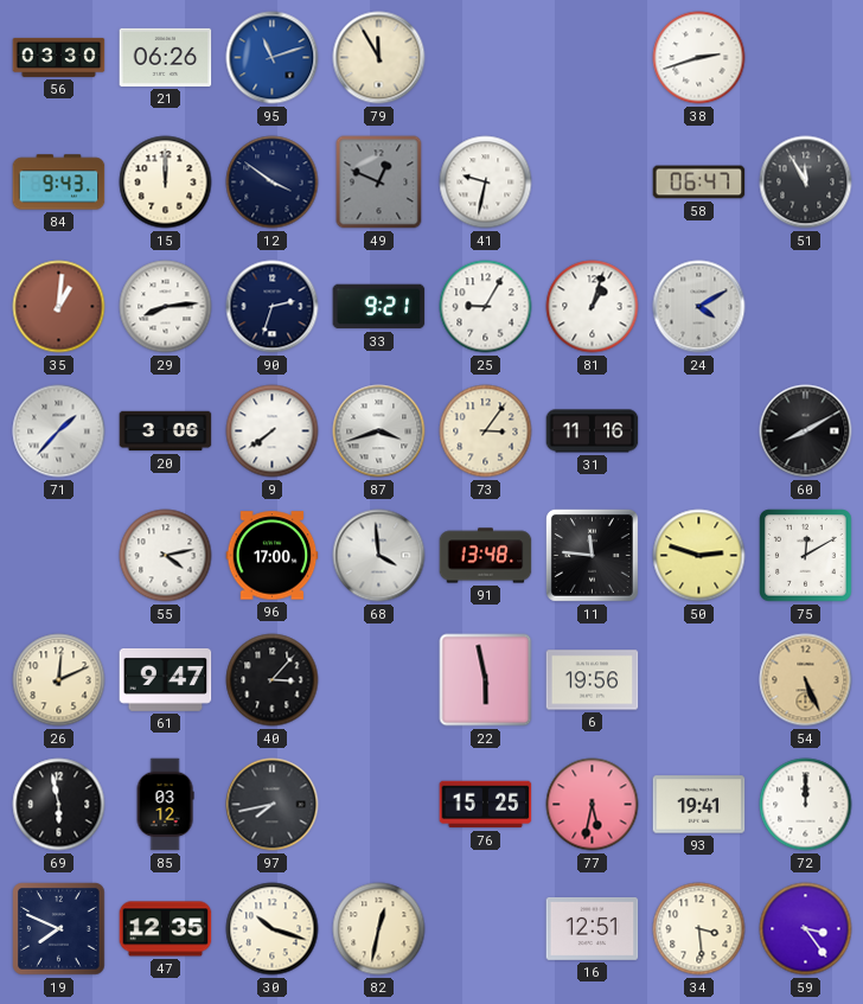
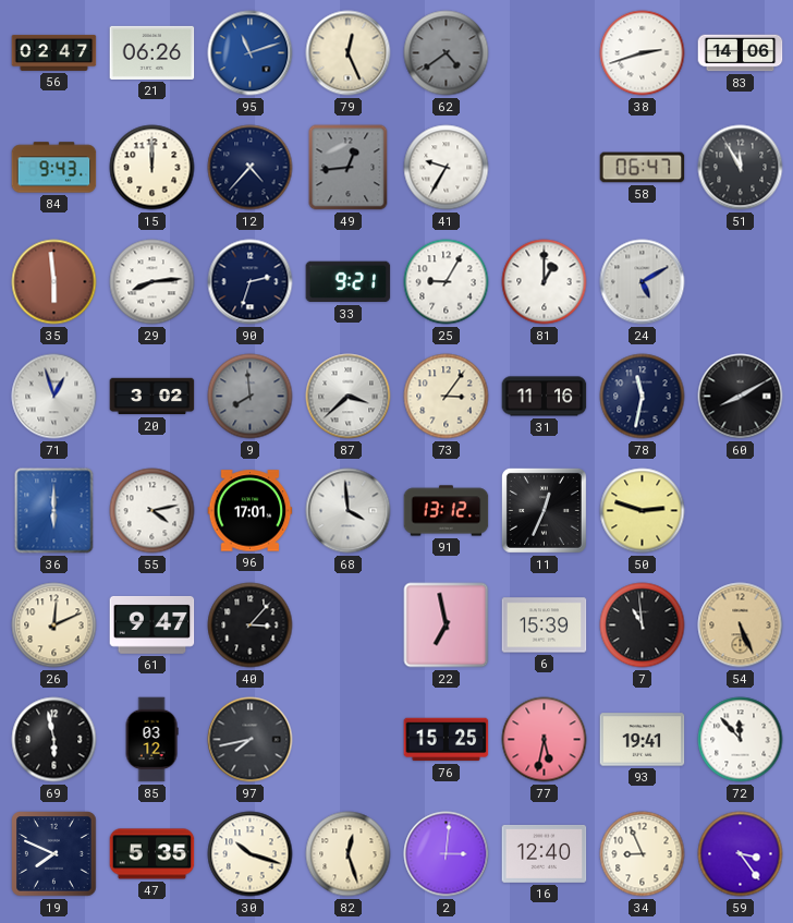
56: 03:30 -> 02:47
79: 11:55 -> 12:26
62: none -> 4:39
83: none -> 14:06
12: 3:51 -> 4:37
49: 12:49 -> 12:44
41: 9:32 -> 9:35
35: 1:01 -> 5:59
81: 1:03 -> 1:00
24: 4:10 -> 5:10
71: 1:37 -> 12:57
20: 3:06 -> 3:02
9: 7:39 -> 7:59
9 dial: white -> grey
87: 3:42 -> 3:38
78: none -> 11:32
36: none -> 6:00
96: 17:00 -> 17:01
91: 13:48 -> 13:12
11: 11:46 -> 12:34
75: 12:10 -> none
22: 5:58 -> 6:58
6: 19:56 -> 15:39
7: none -> 10:59
72: 12:00 -> 11:53
47: 12:35 -> 5:35
82: 12:32 -> 12:27
2: none -> 3:01
16: 12:51 -> 12:40
34: 3:29 -> 8:56
